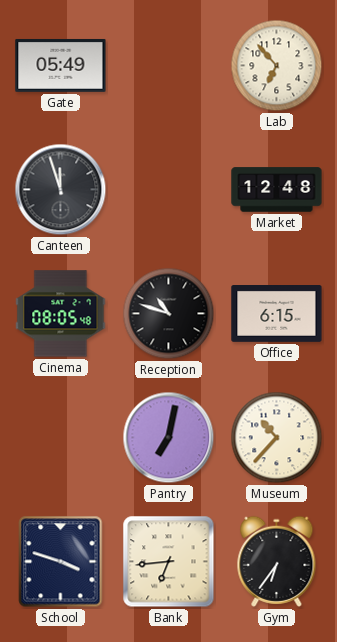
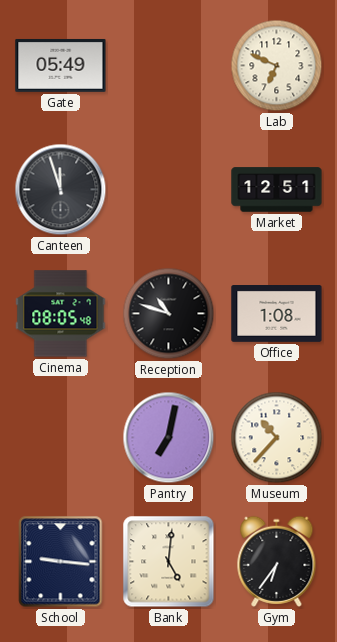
Lab: 6:53 -> 6:49
Market: 12:48 -> 12:51
Office: 6:15 -> 1:08
School: 3:48 -> 9:16
Bank: 6:44 -> 5:01
